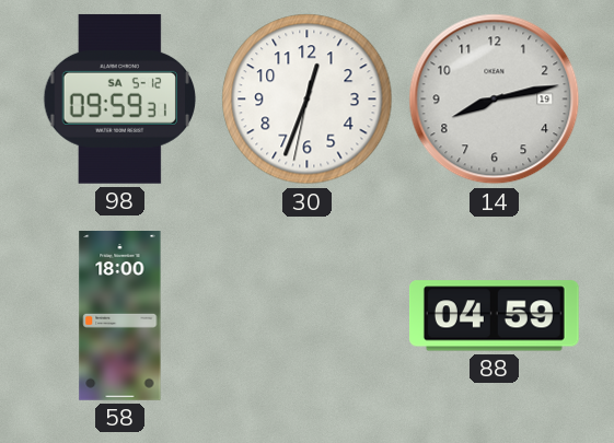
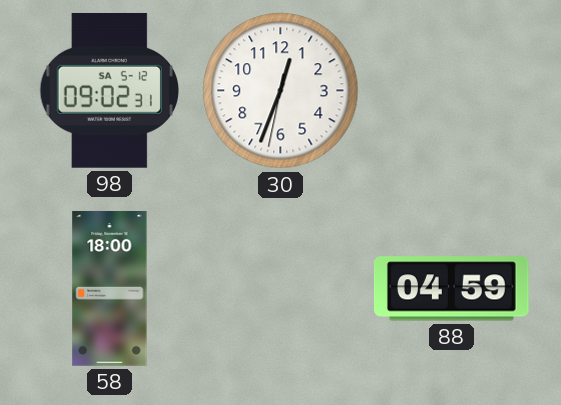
98: 09:59 -> 09:02
14: 8:13 -> none
